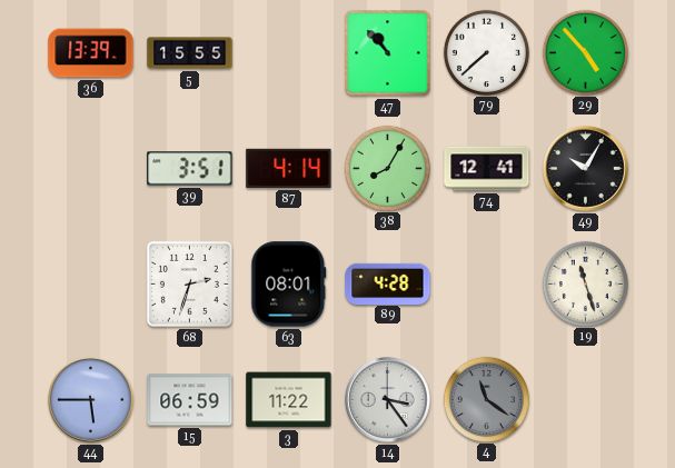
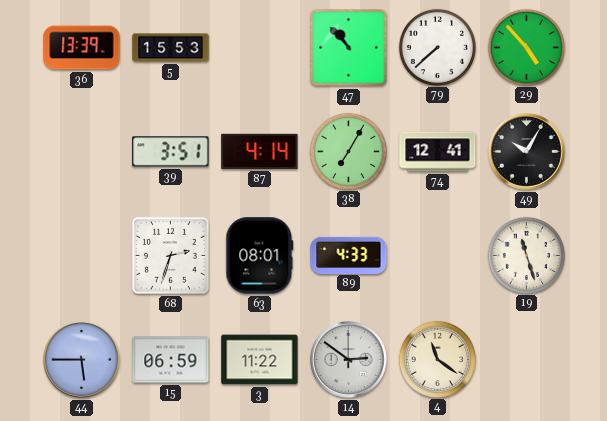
5: 15:55 -> 15:53
38: 8:05 -> 7:05
89: 4:28 -> 4:33
14: 3:24 -> 2:51
4 dial: grey -> cream
